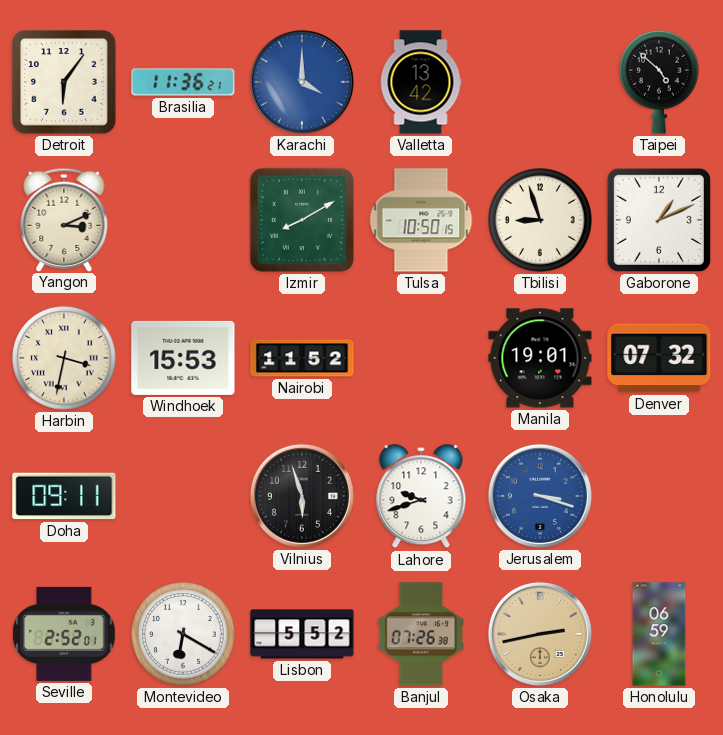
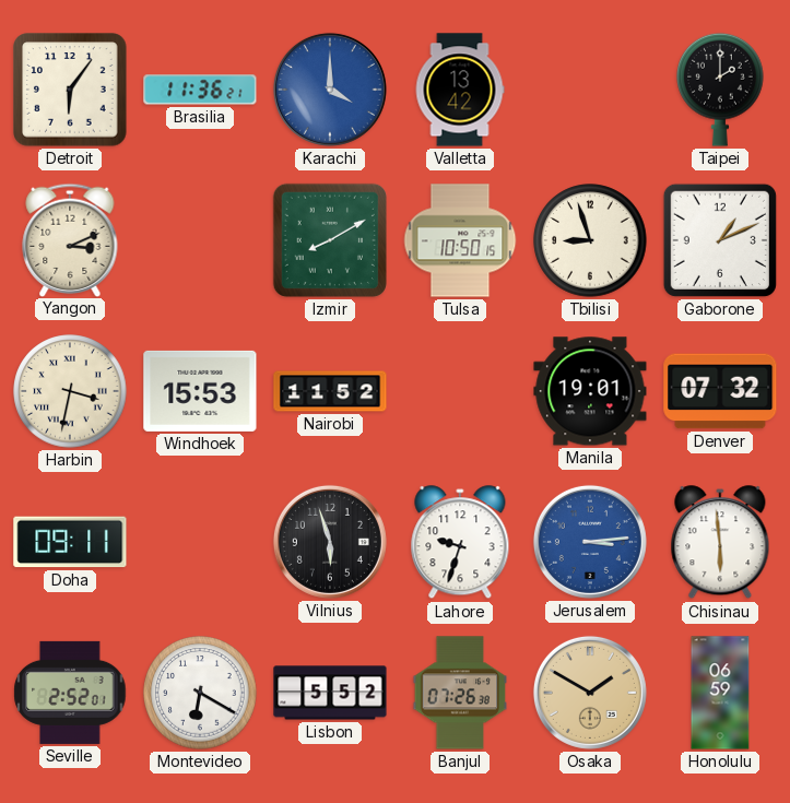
Taipei: 4:52 -> 2:00
Lahore: 9:42 -> 9:33
Jerusalem: 3:18 -> 3:14
Chisinau: none -> 5:59
Osaka: 2:43 -> 1:50
